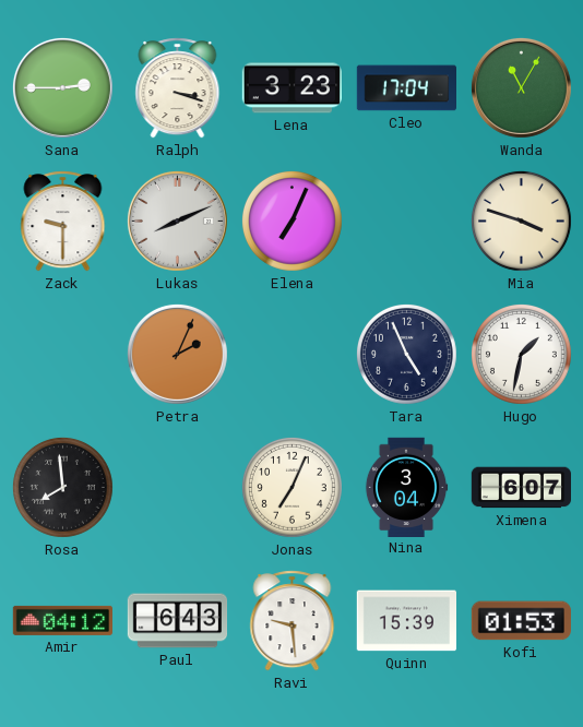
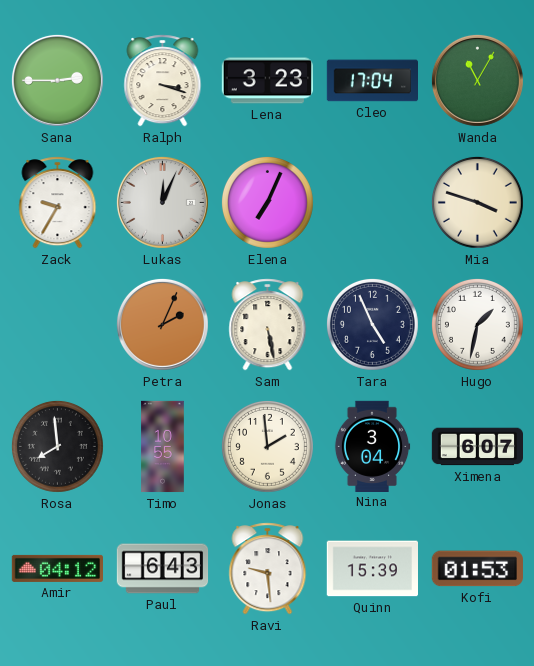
Zack: 9:30 -> 9:35
Lukas: 8:11 -> 12:04
Sam: none -> 5:28
Timo: none -> 10:55
Jonas: 7:04 -> 1:59
